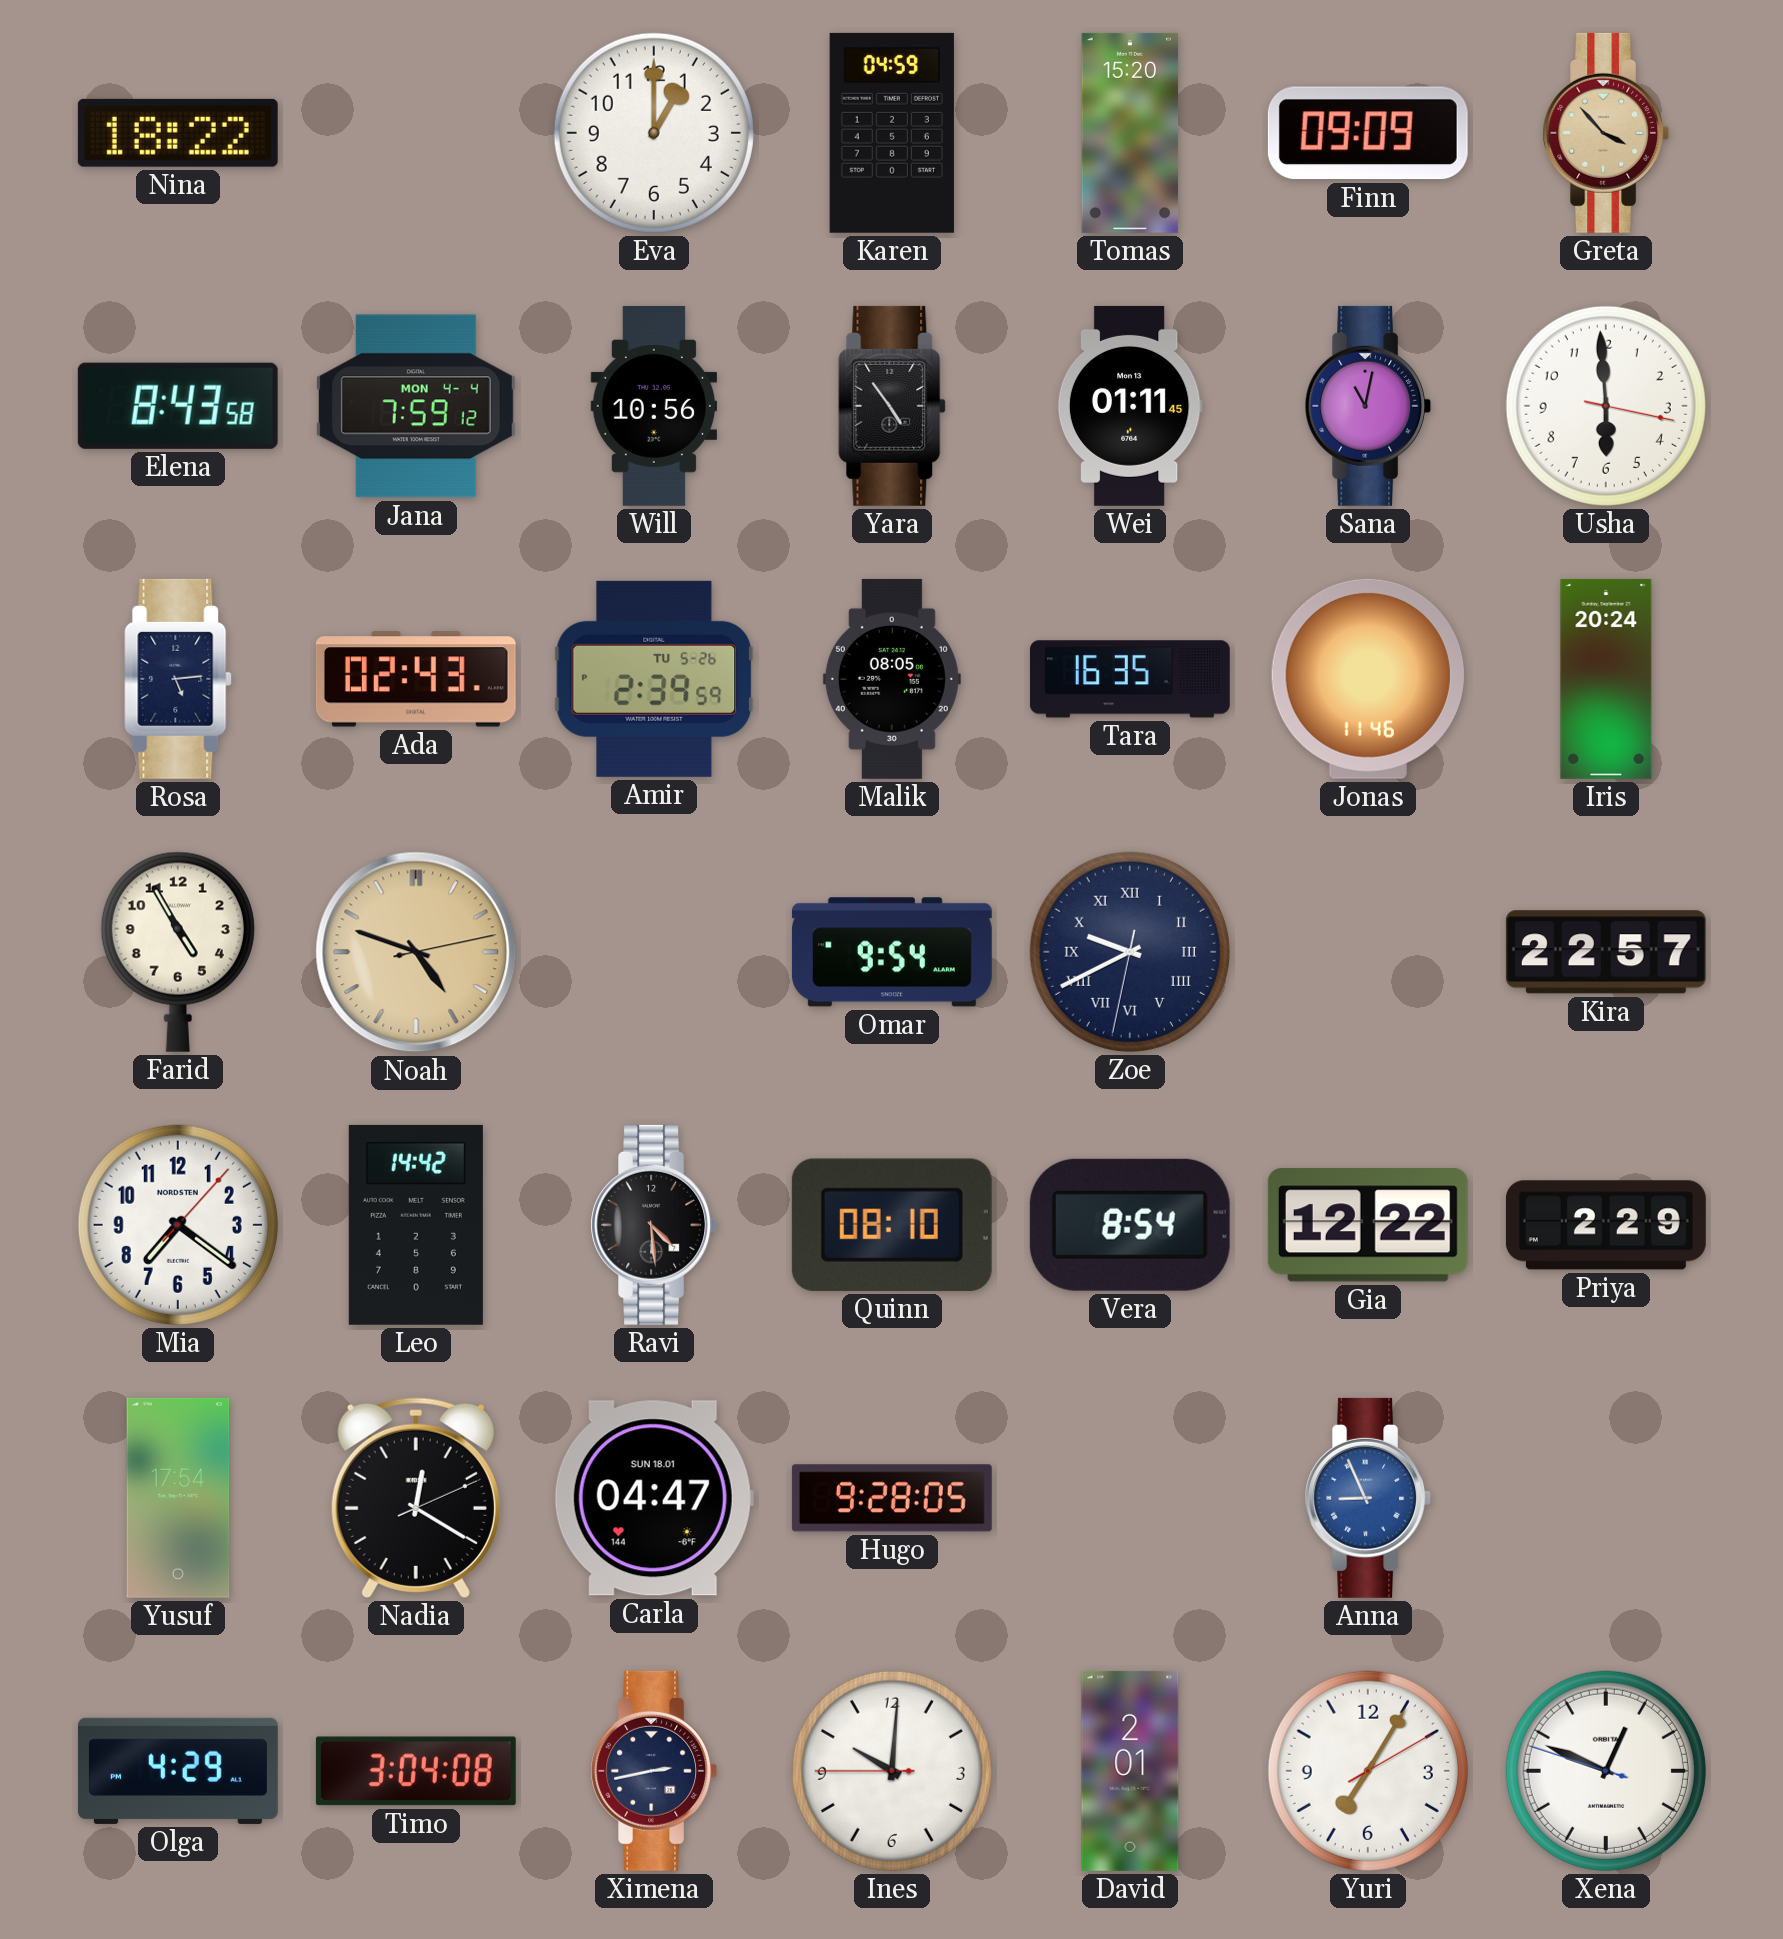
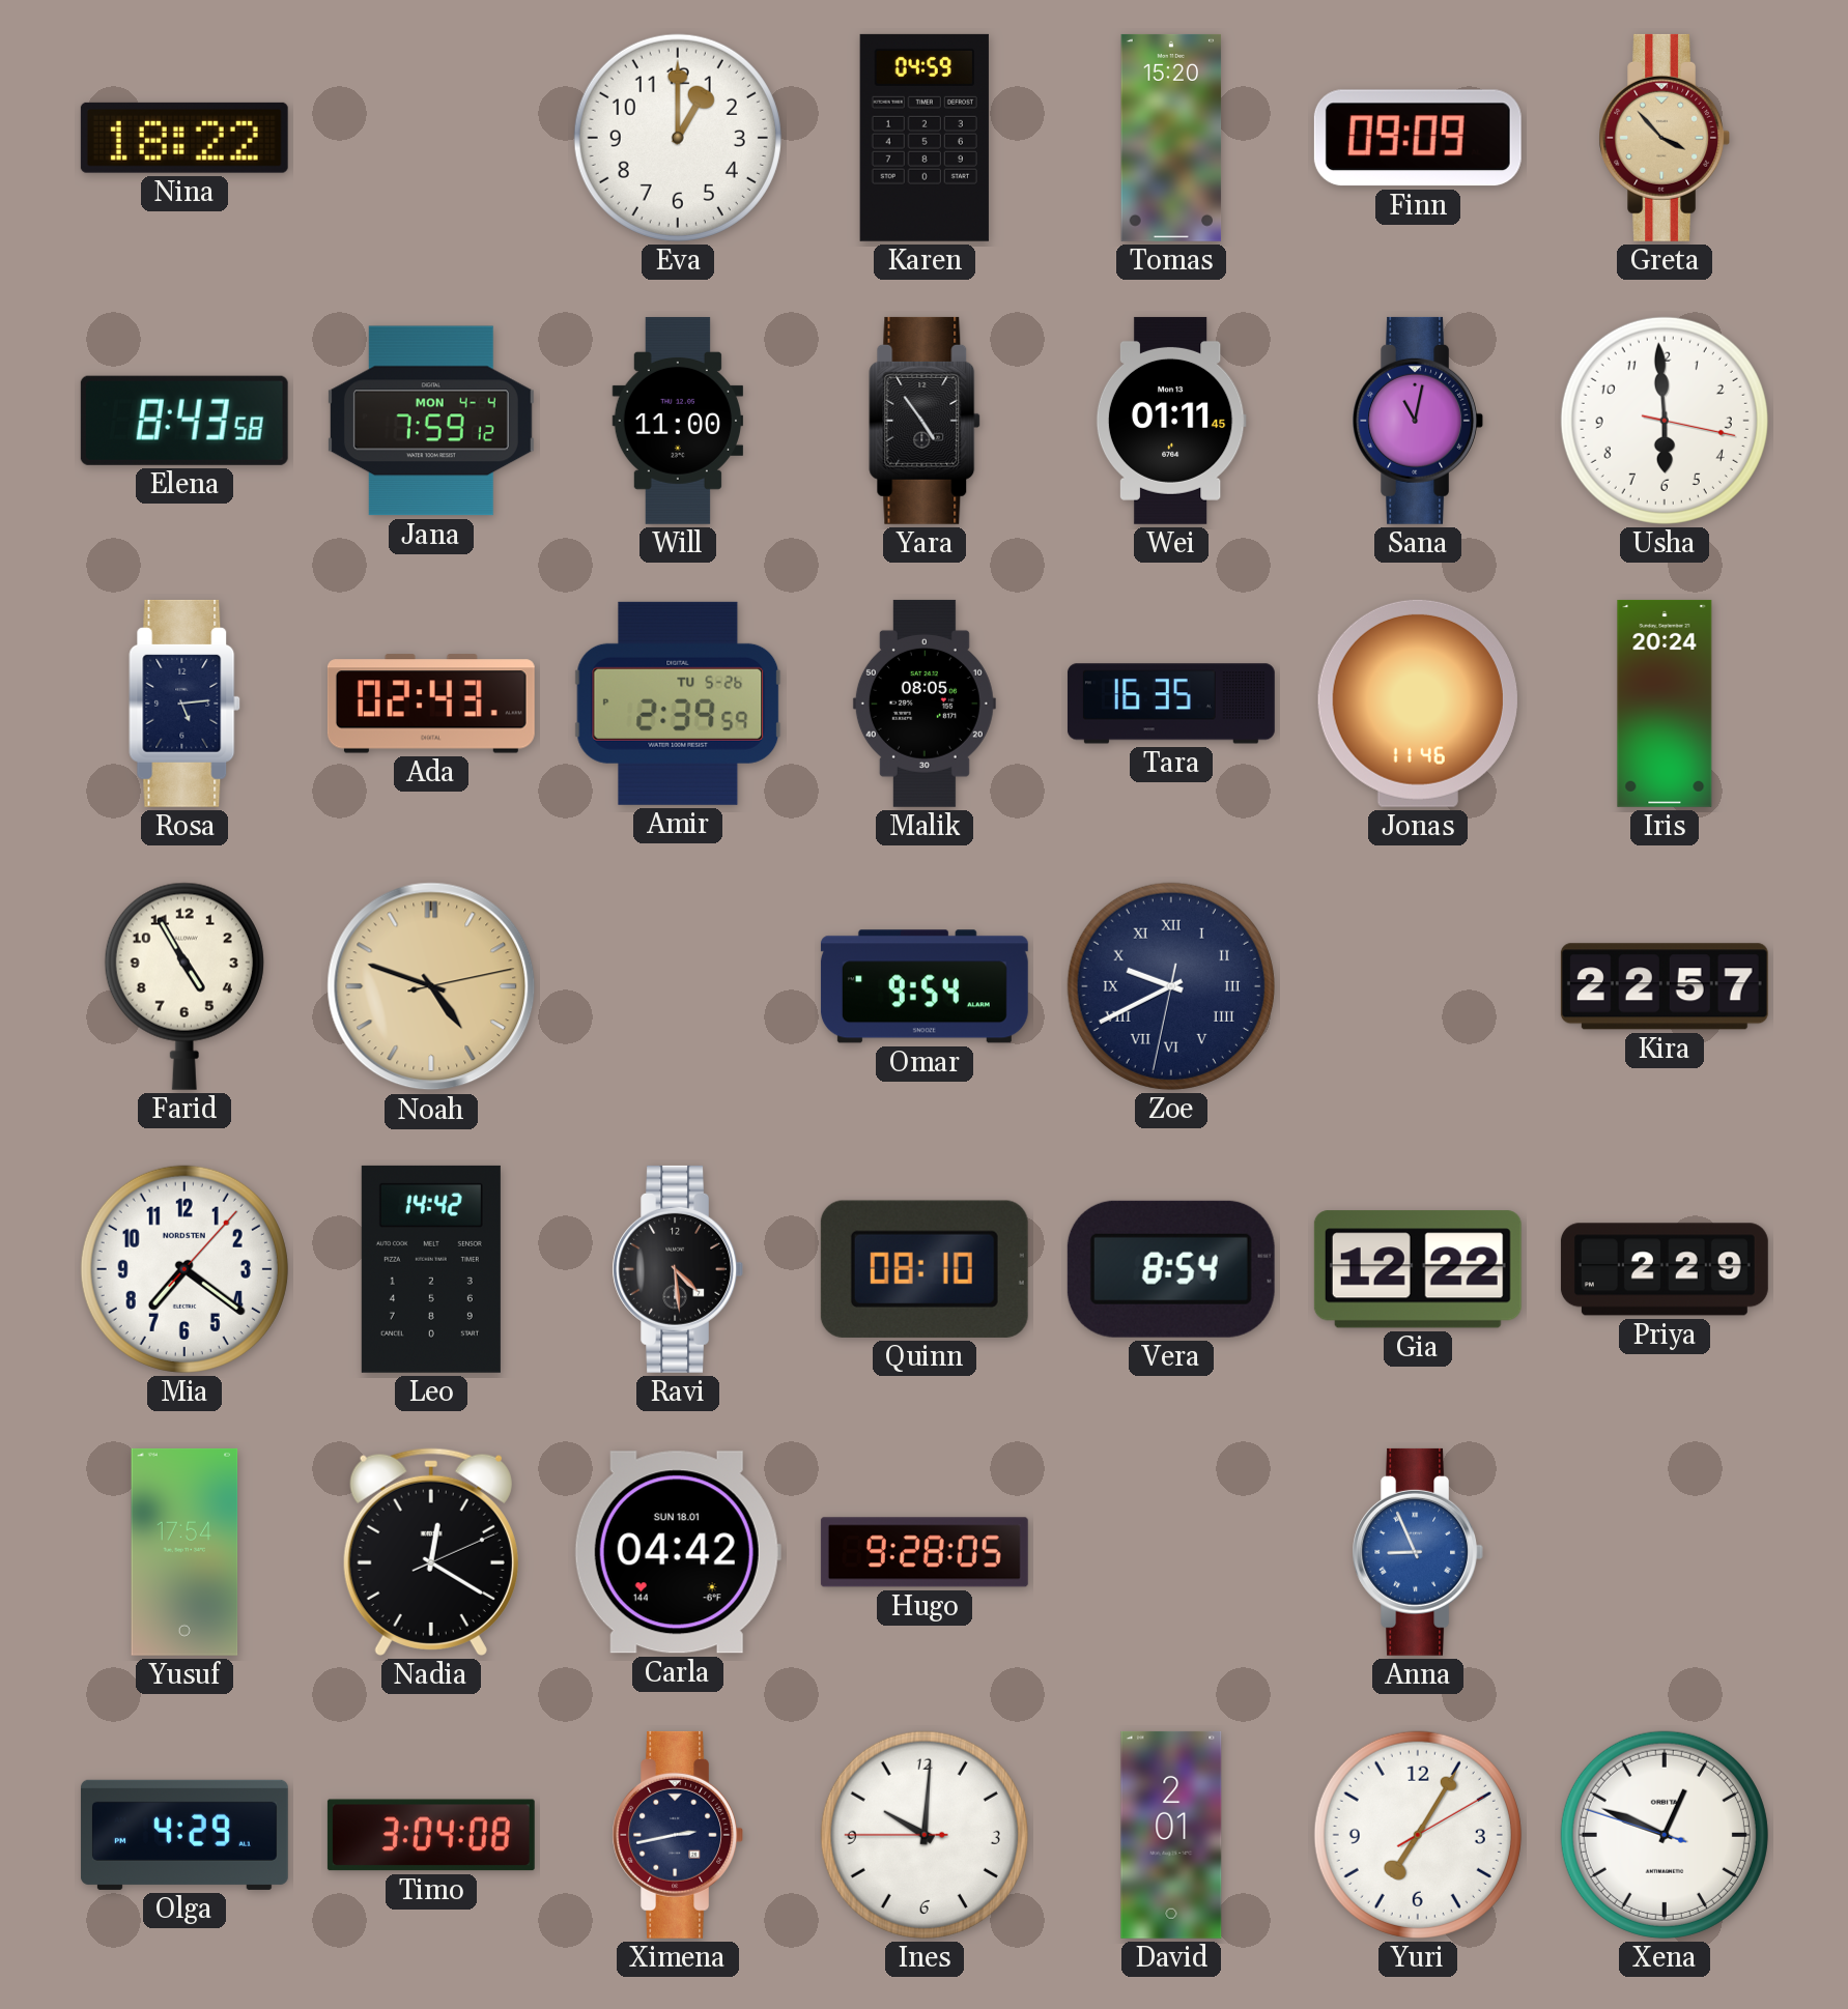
Will: 10:56 -> 11:00
Carla: 04:47 -> 04:42
